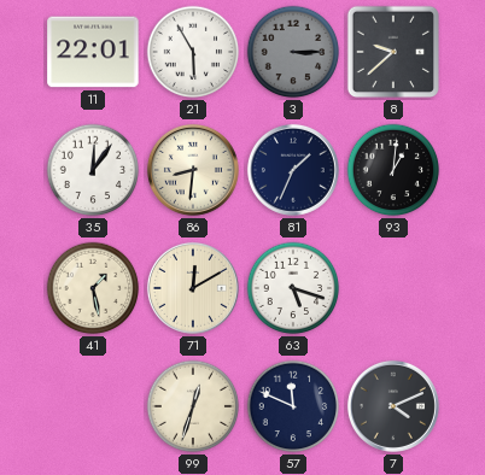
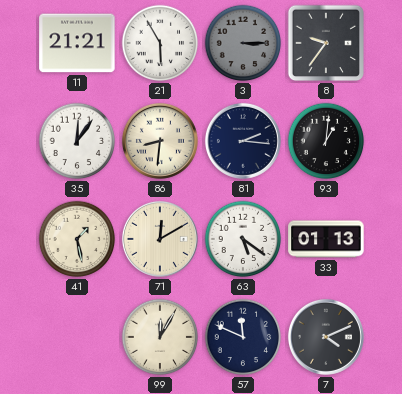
11: 22:01 -> 21:21
8: 9:38 -> 9:36
81: 1:34 -> 2:16
63: 5:18 -> 5:21
33: none -> 01:13
99: 12:33 -> 12:05
